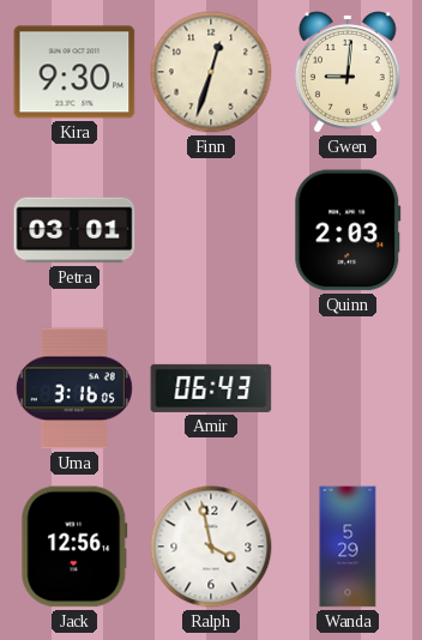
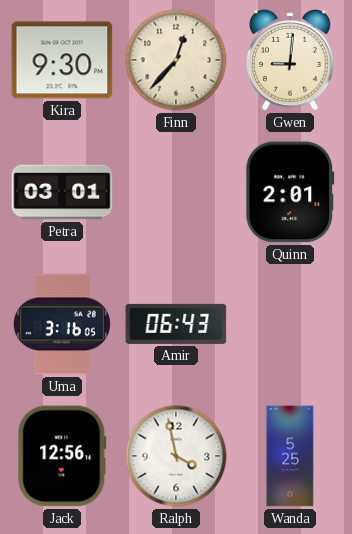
Finn: 12:33 -> 12:37
Quinn: 2:03 -> 2:01
Wanda: 5:29 -> 5:25
